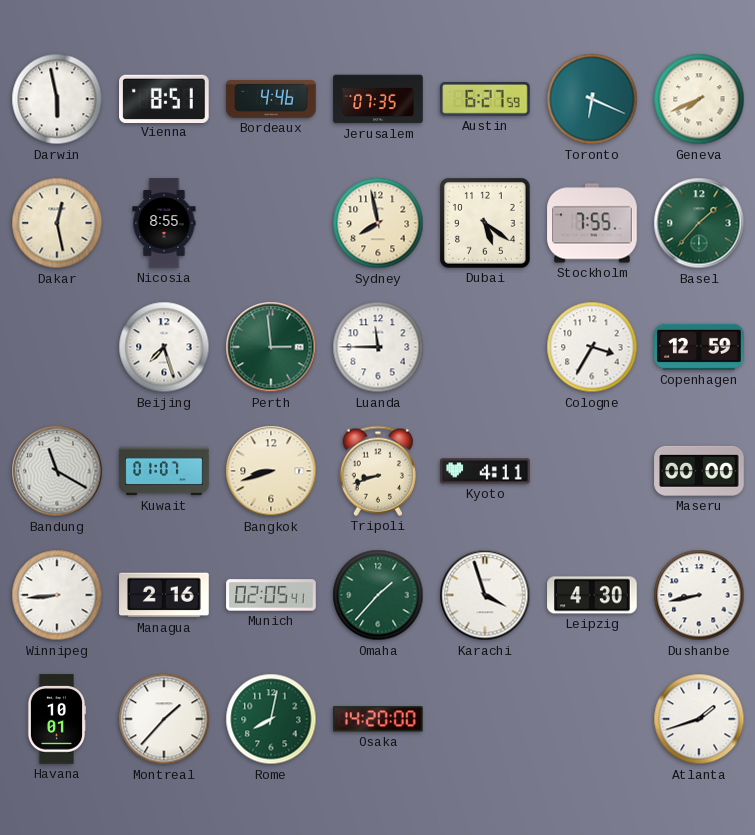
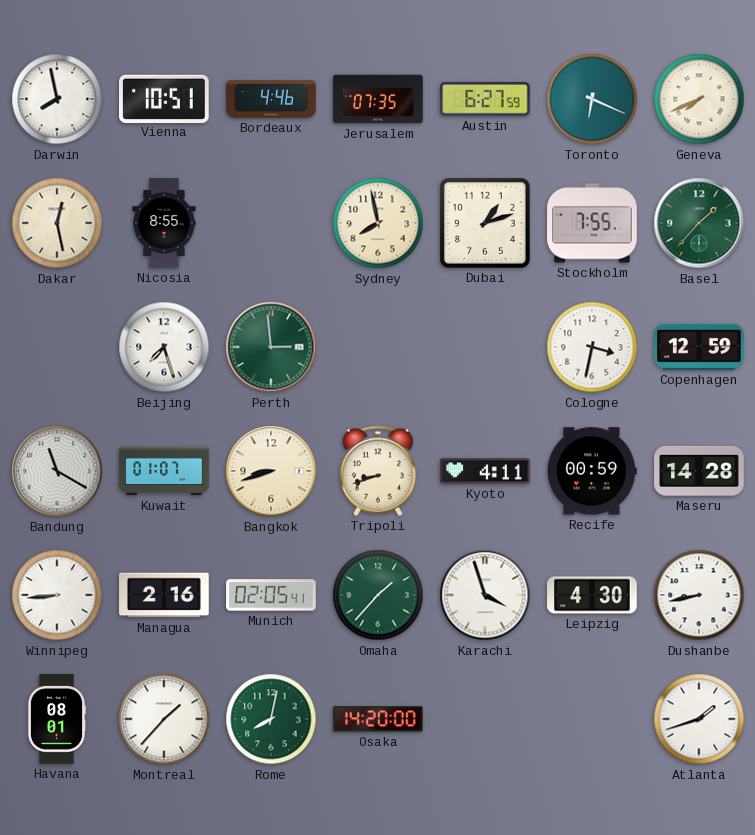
Darwin: 5:58 -> 7:58
Vienna: 8:51 -> 10:51
Dubai: 5:21 -> 1:12
Luanda: 11:45 -> none
Cologne: 3:35 -> 3:32
Recife: none -> 00:59
Maseru: 00:00 -> 14:28
Havana: 10:01 -> 08:01
